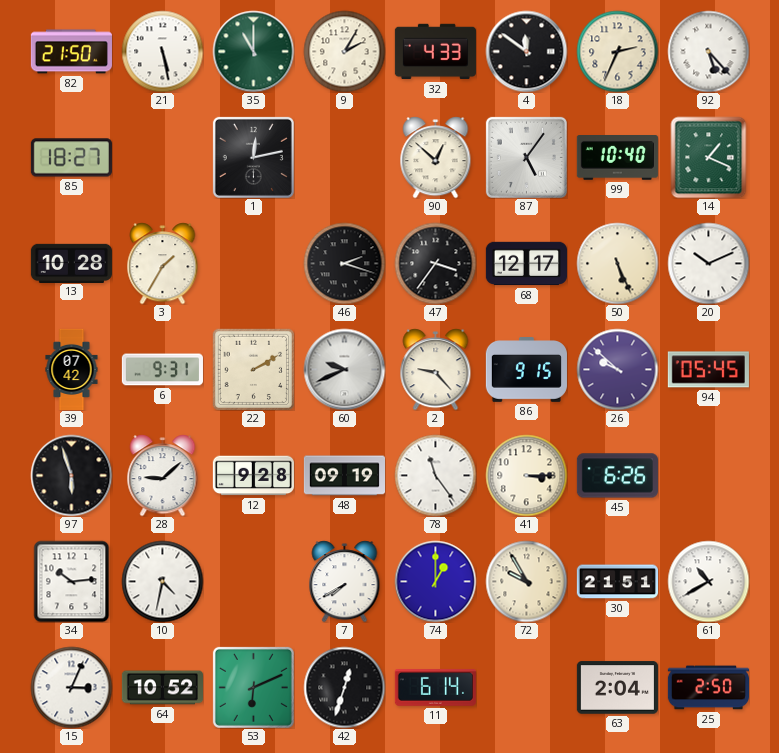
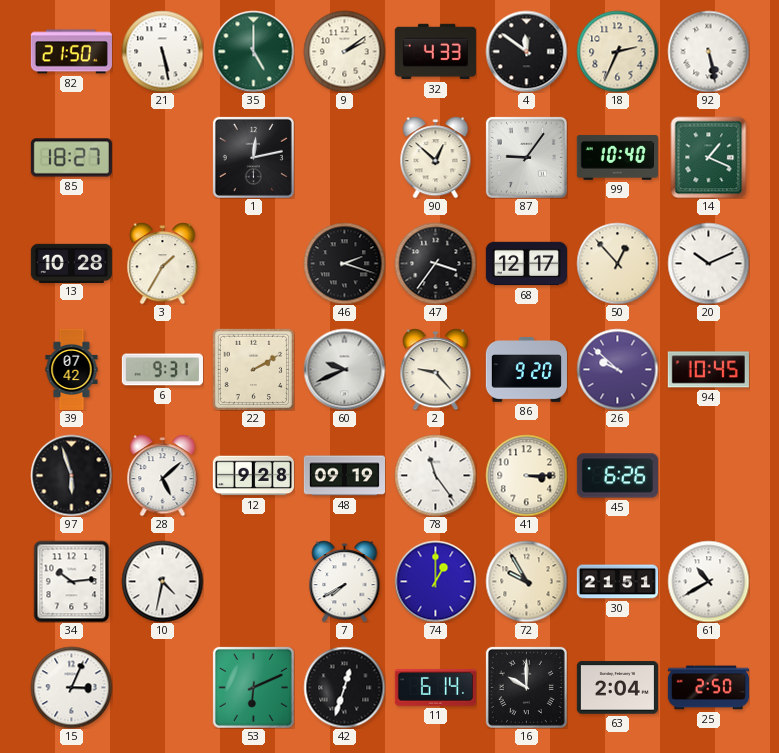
35: 11:00 -> 5:00
9: 2:05 -> 2:09
92: 5:23 -> 5:28
87: 5:06 -> 9:06
50: 5:26 -> 12:53
86: 9:15 -> 9:20
94: 05:45 -> 10:45
28: 9:08 -> 5:08
64: 10:52 -> none
16: none -> 10:00
